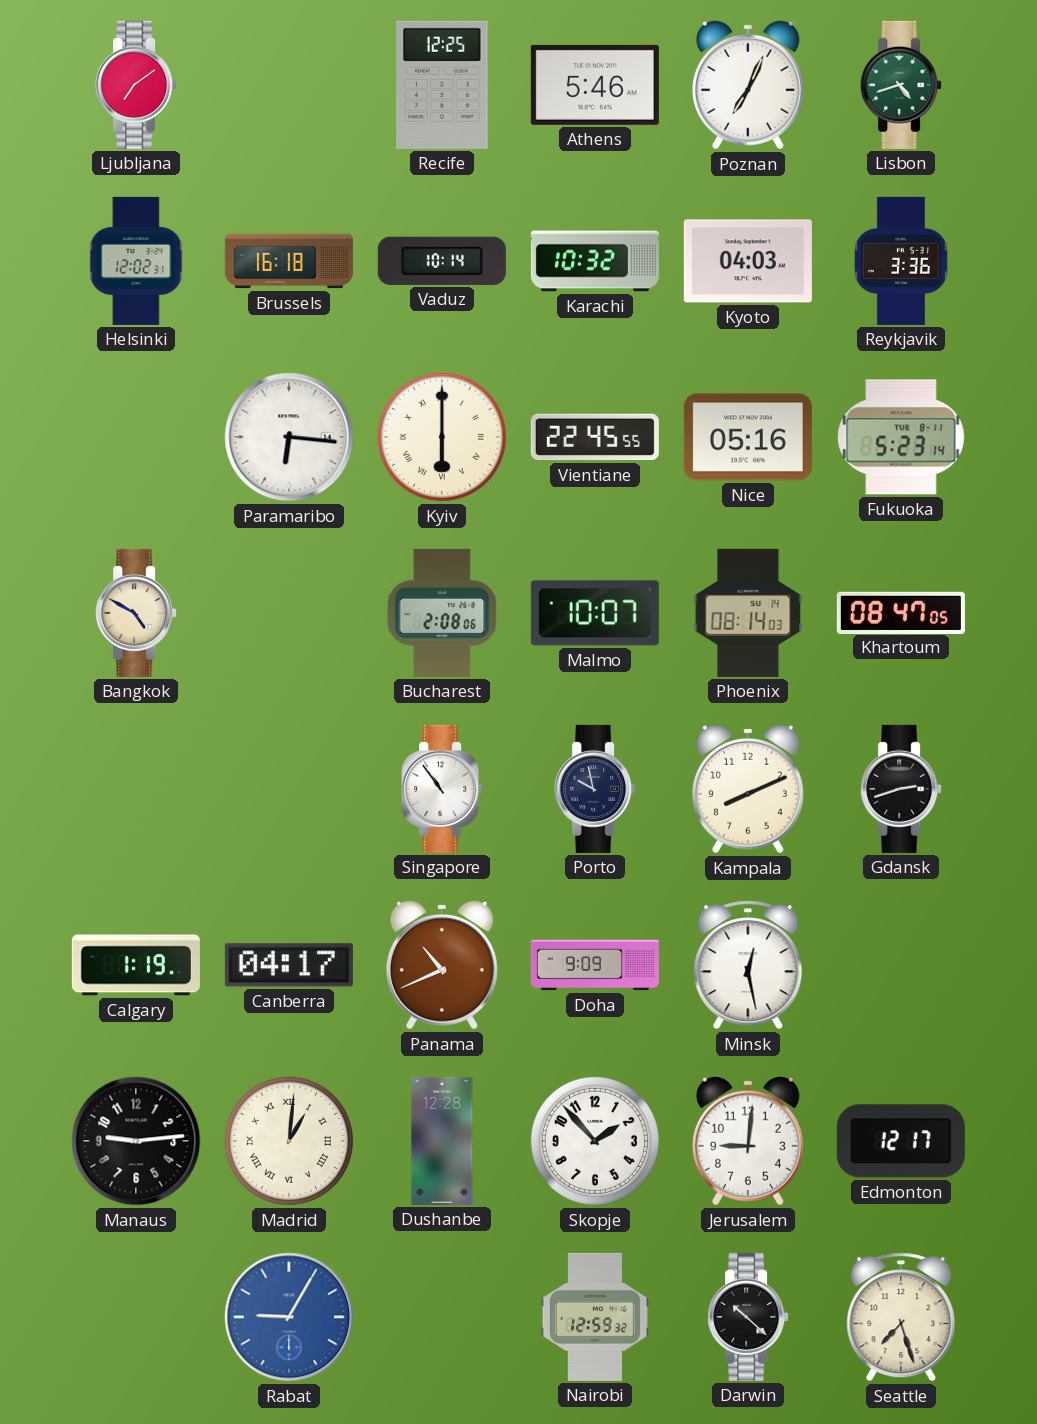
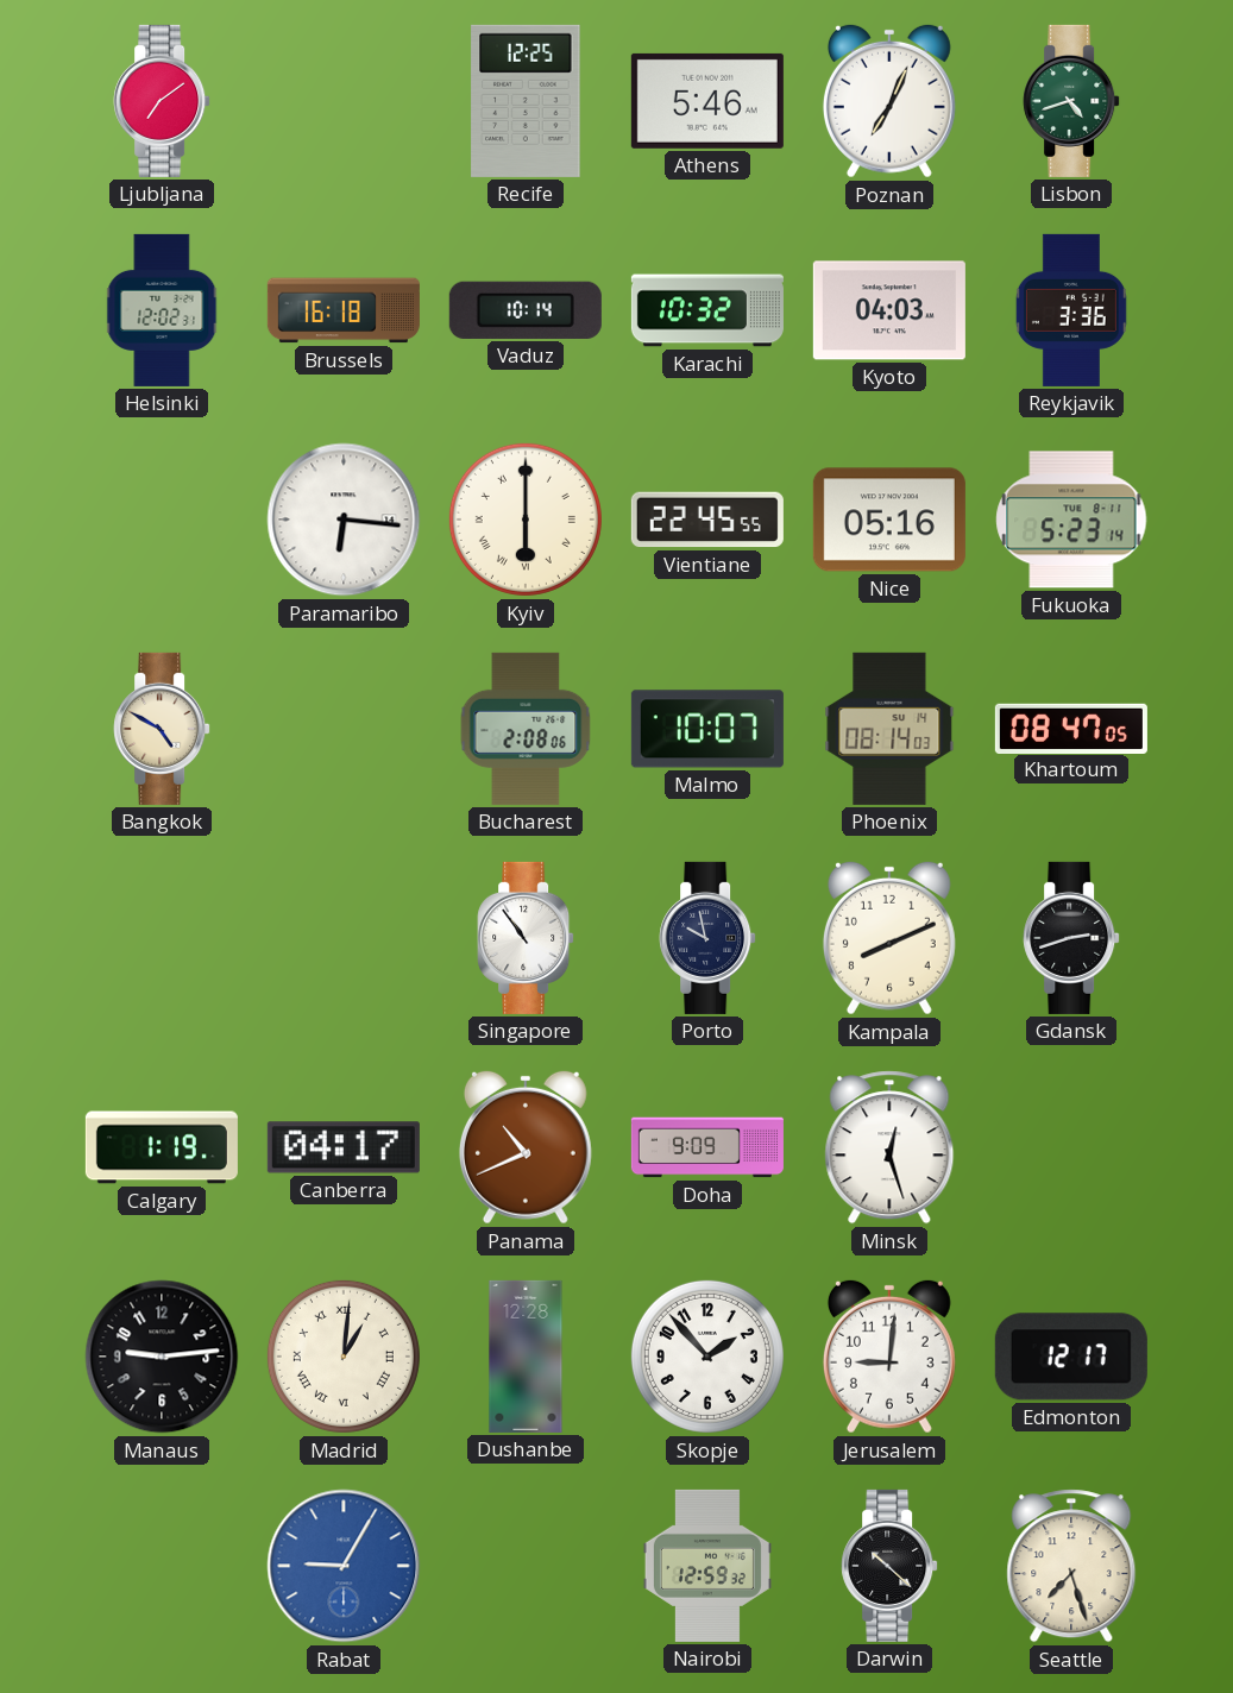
Minsk: 12:28 -> 12:27
